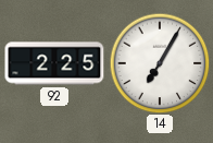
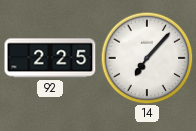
14: 7:05 -> 7:07
